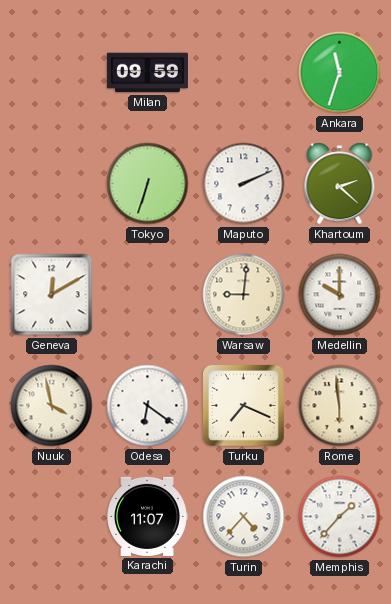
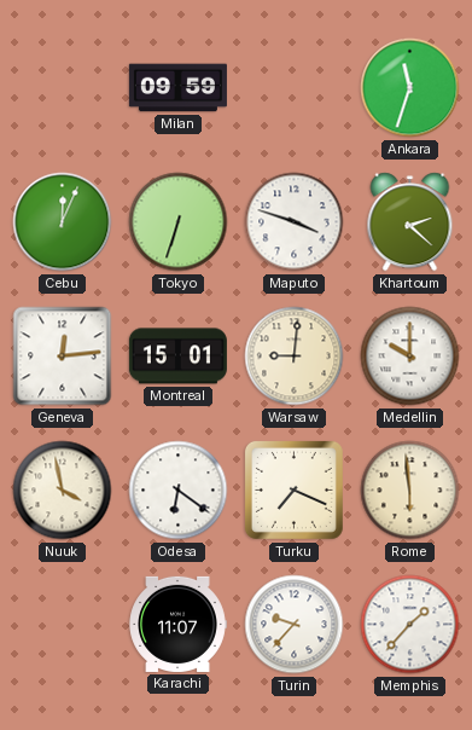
Cebu: none -> 12:04
Maputo: 2:11 -> 3:48
Geneva: 12:10 -> 12:14
Montreal: none -> 15:01
Turin: 4:37 -> 9:37
